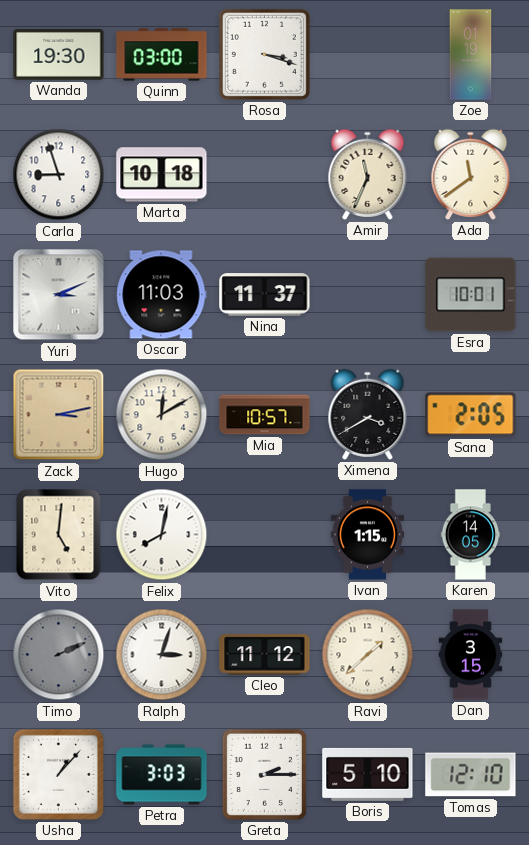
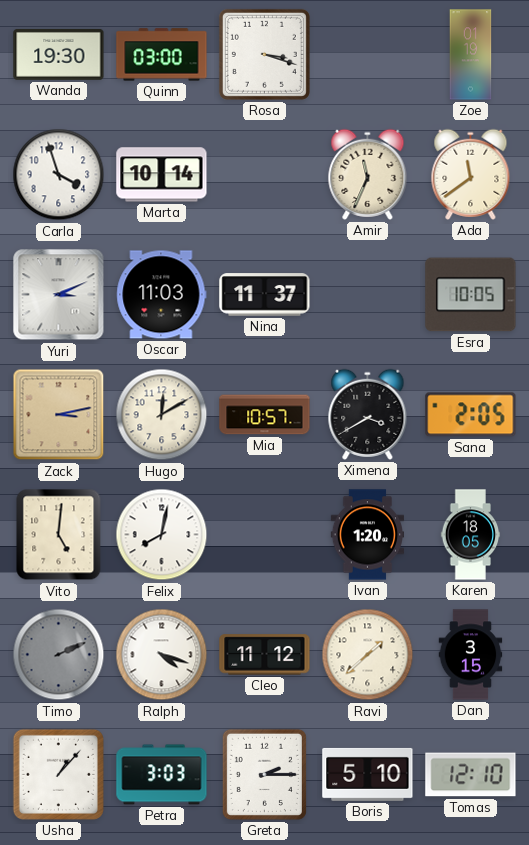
Carla: 8:57 -> 3:57
Marta: 10:18 -> 10:14
Esra: 10:01 -> 10:05
Ivan: 1:15 -> 1:20
Karen: 14:05 -> 18:05
Ralph: 3:03 -> 4:18
